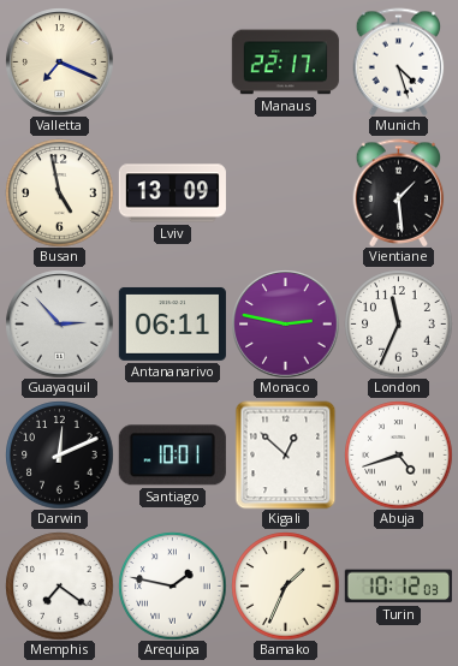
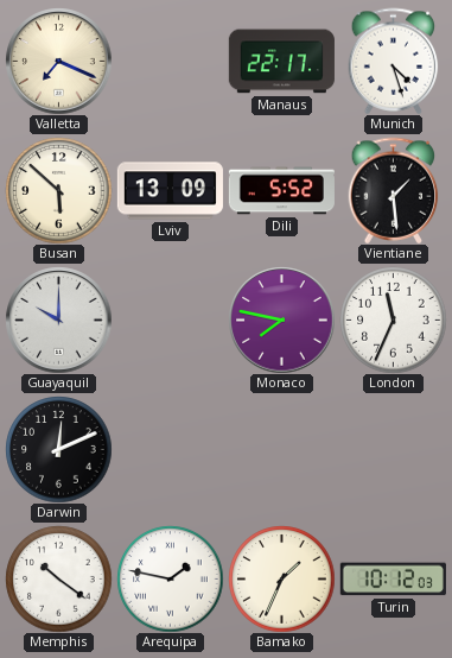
Busan: 4:58 -> 5:52
Dili: none -> 5:52
Guayaquil: 2:53 -> 10:00
Antananarivo: 06:11 -> none
Monaco: 2:47 -> 7:47
Santiago: 10:01 -> none
Kigali: 12:52 -> none
Abuja: 4:42 -> none
Memphis: 7:21 -> 10:21
